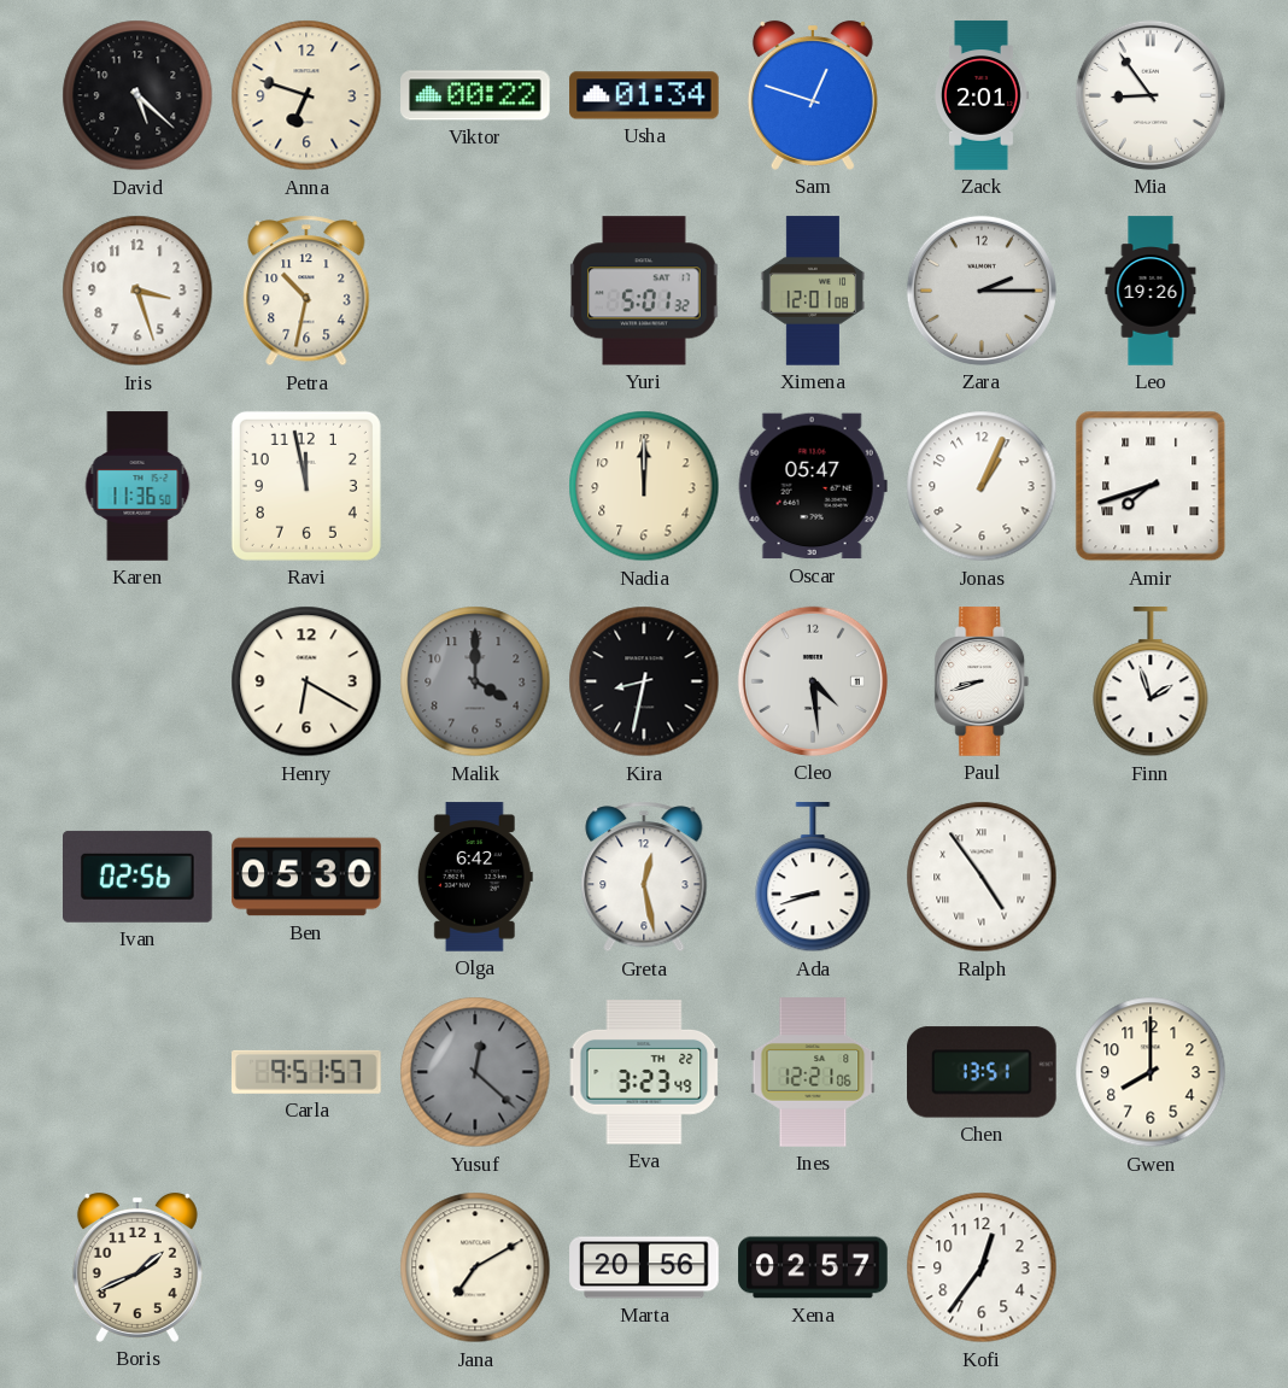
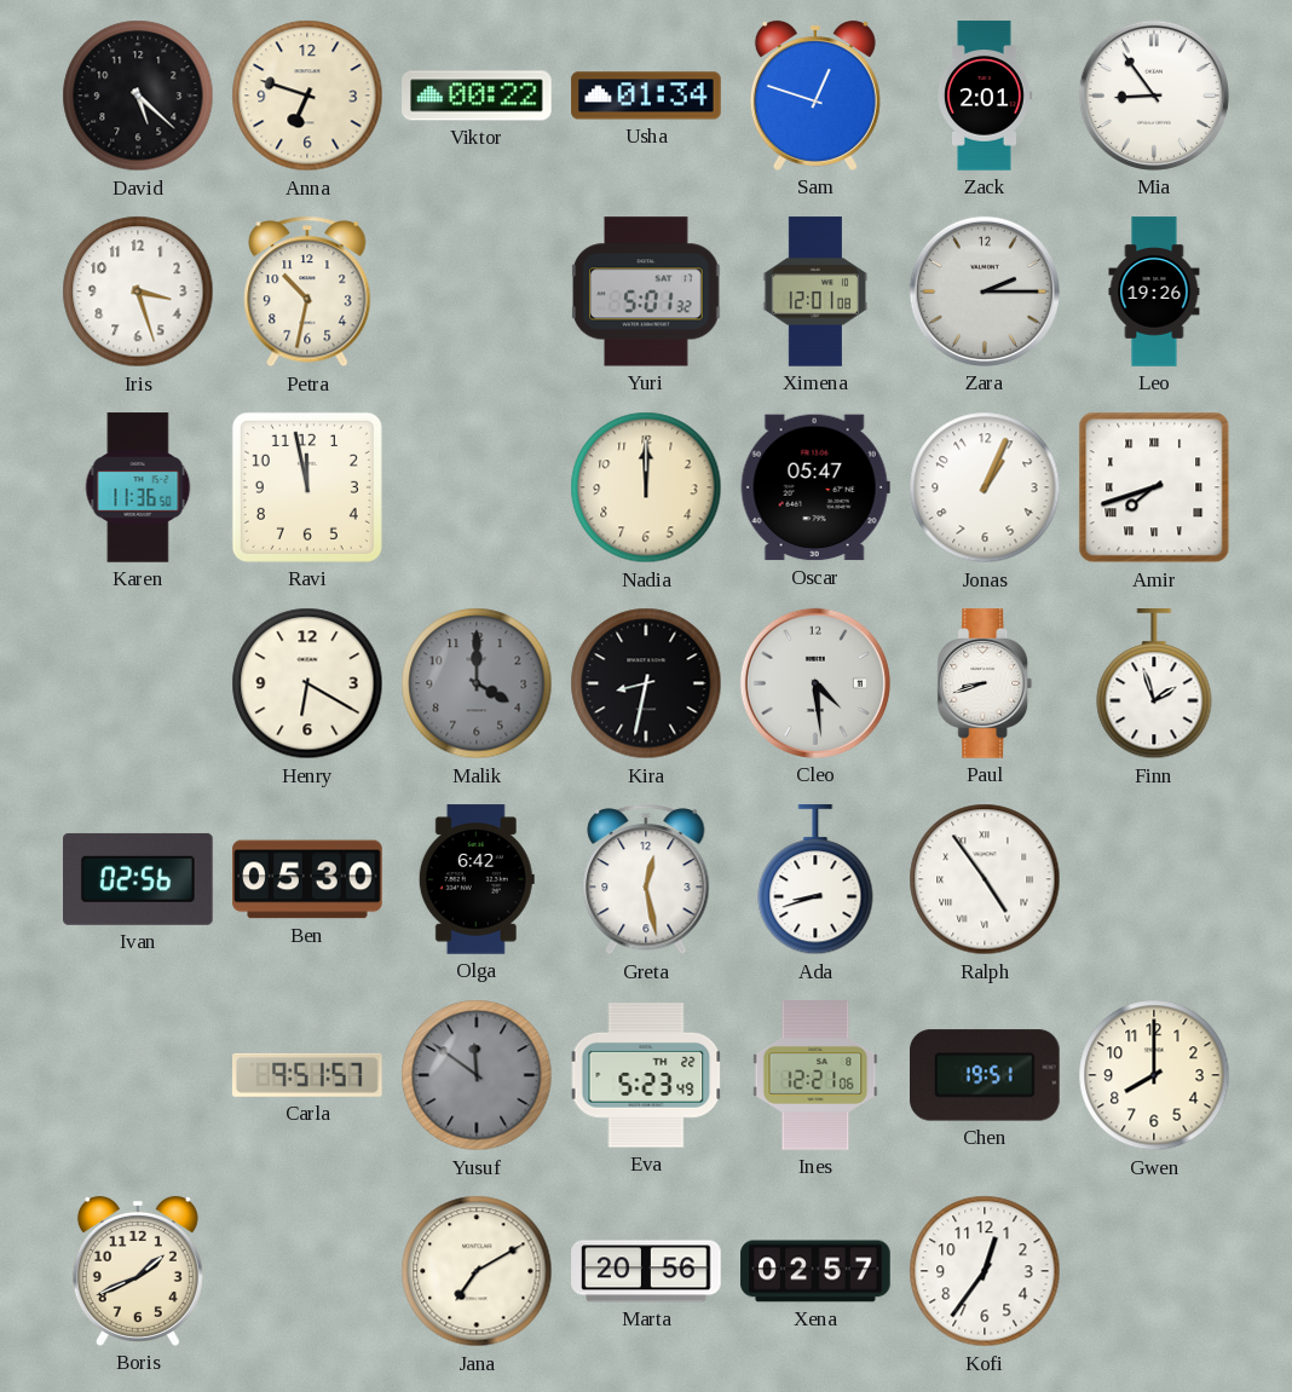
Yusuf: 12:22 -> 11:51
Eva: 3:23 -> 5:23
Chen: 13:51 -> 19:51
